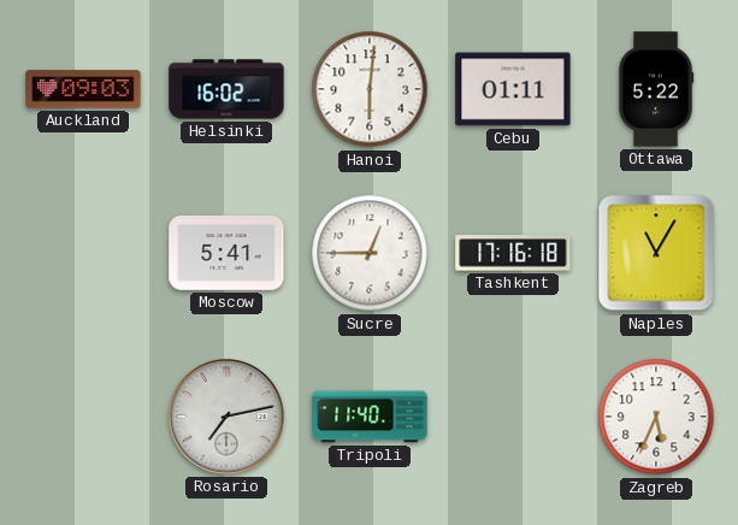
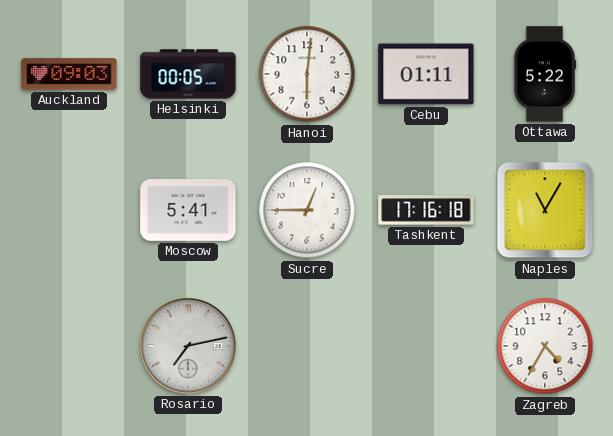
Helsinki: 16:02 -> 00:05
Tripoli: 11:40 -> none
Zagreb: 5:34 -> 4:35
